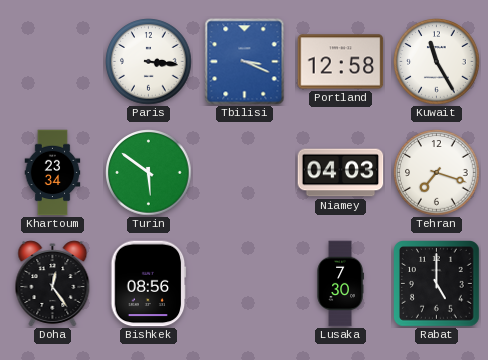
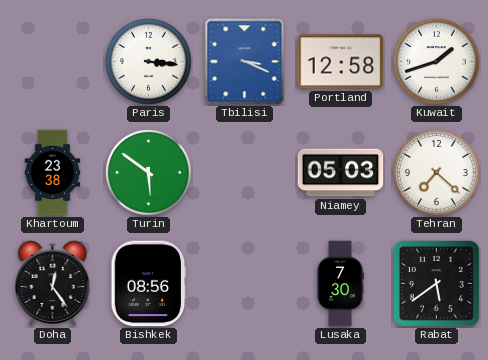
Kuwait: 11:25 -> 1:42
Khartoum: 23:34 -> 23:38
Niamey: 04:03 -> 05:03
Tehran: 7:18 -> 7:22
Rabat: 5:00 -> 5:39
